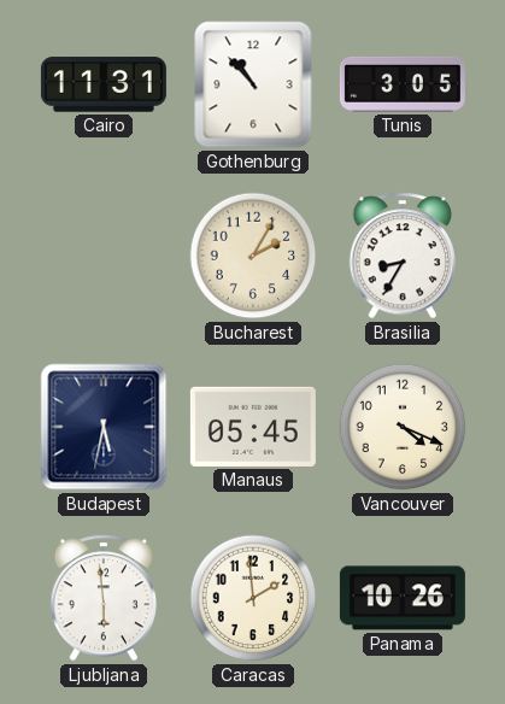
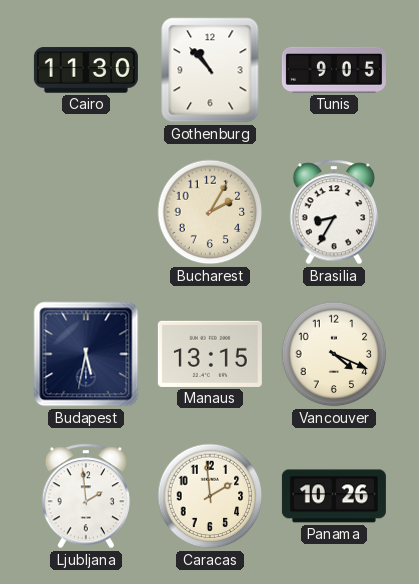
Cairo: 11:31 -> 11:30
Tunis: 3:05 -> 9:05
Manaus: 05:45 -> 13:15
Ljubljana: 5:59 -> 1:59
